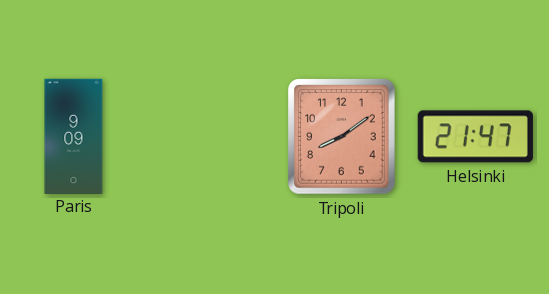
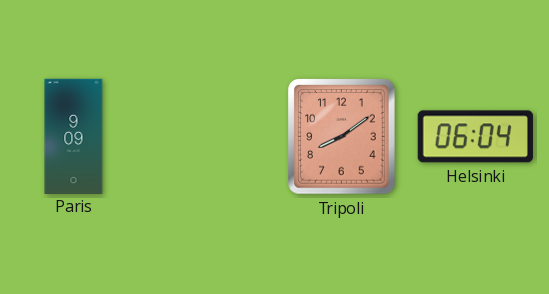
Helsinki: 21:47 -> 06:04
